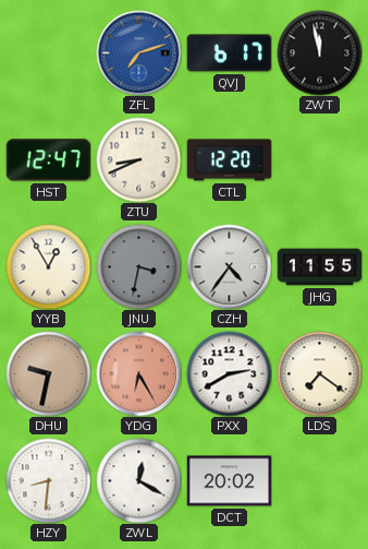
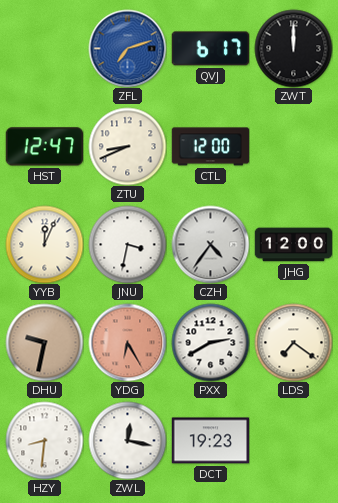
ZWT: 11:58 -> 12:00
CTL: 12:20 -> 12:00
YYB: 12:55 -> 12:04
JNU dial: grey -> white
JHG: 11:55 -> 12:00
ZWL: 12:20 -> 12:17
DCT: 20:02 -> 19:23
